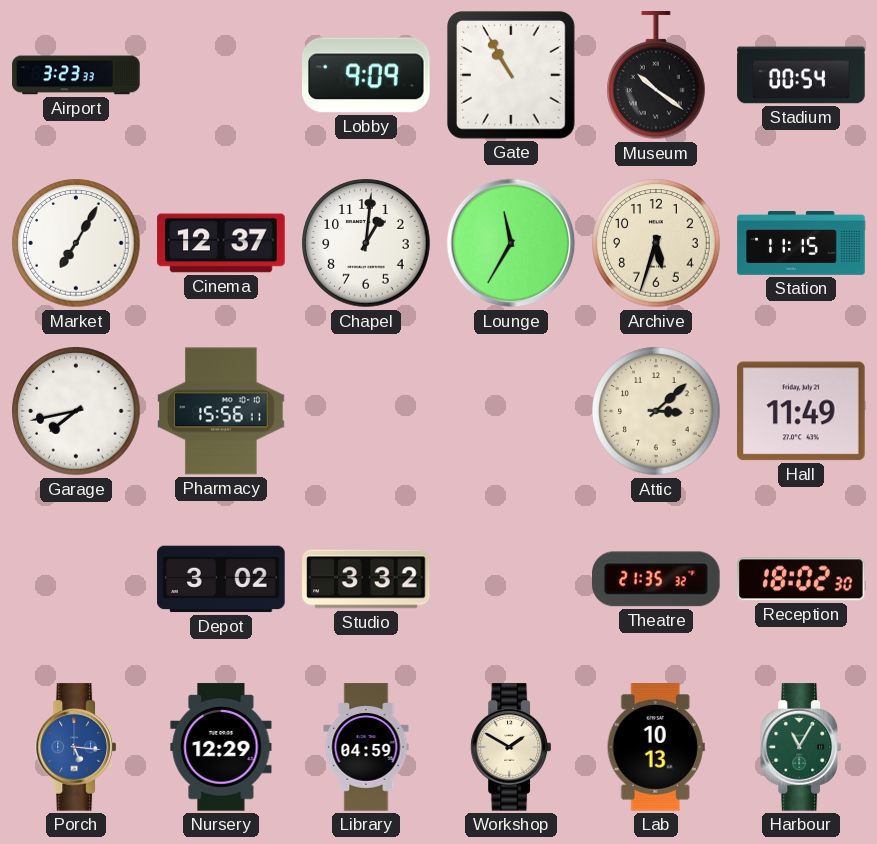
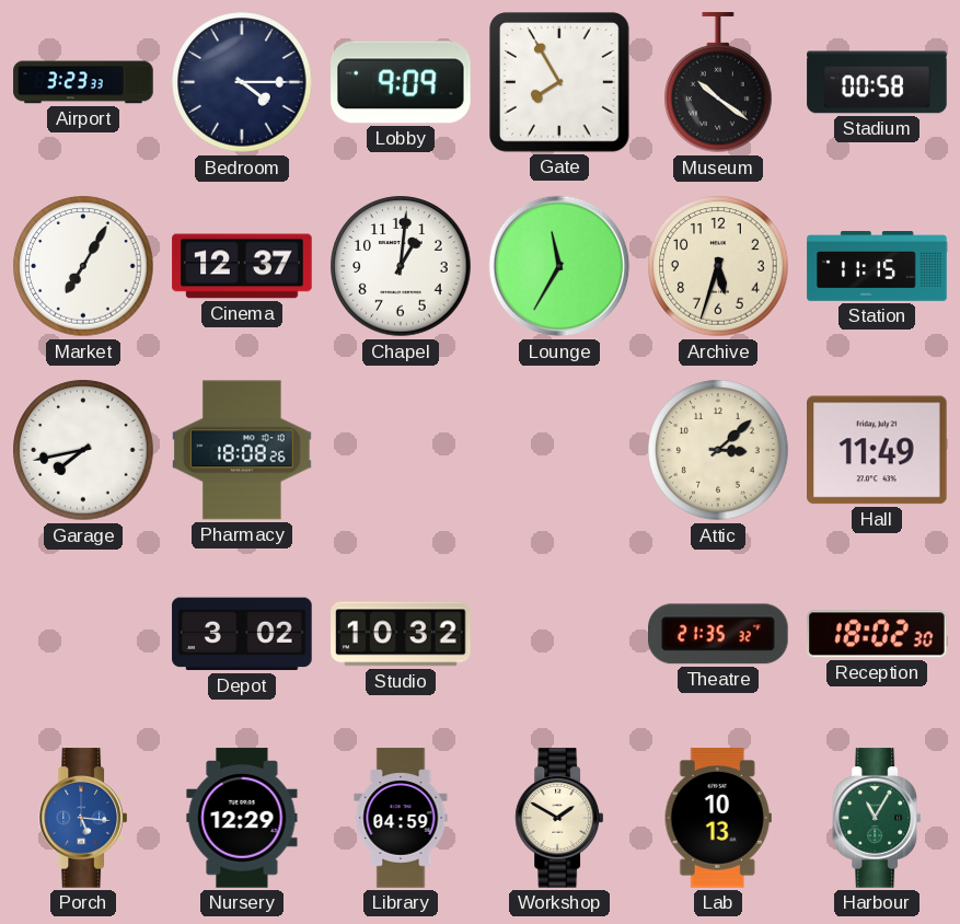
Bedroom: none -> 4:15
Gate: 10:55 -> 7:55
Stadium: 00:54 -> 00:58
Pharmacy: 15:56 -> 18:08
Studio: 3:32 -> 10:32
